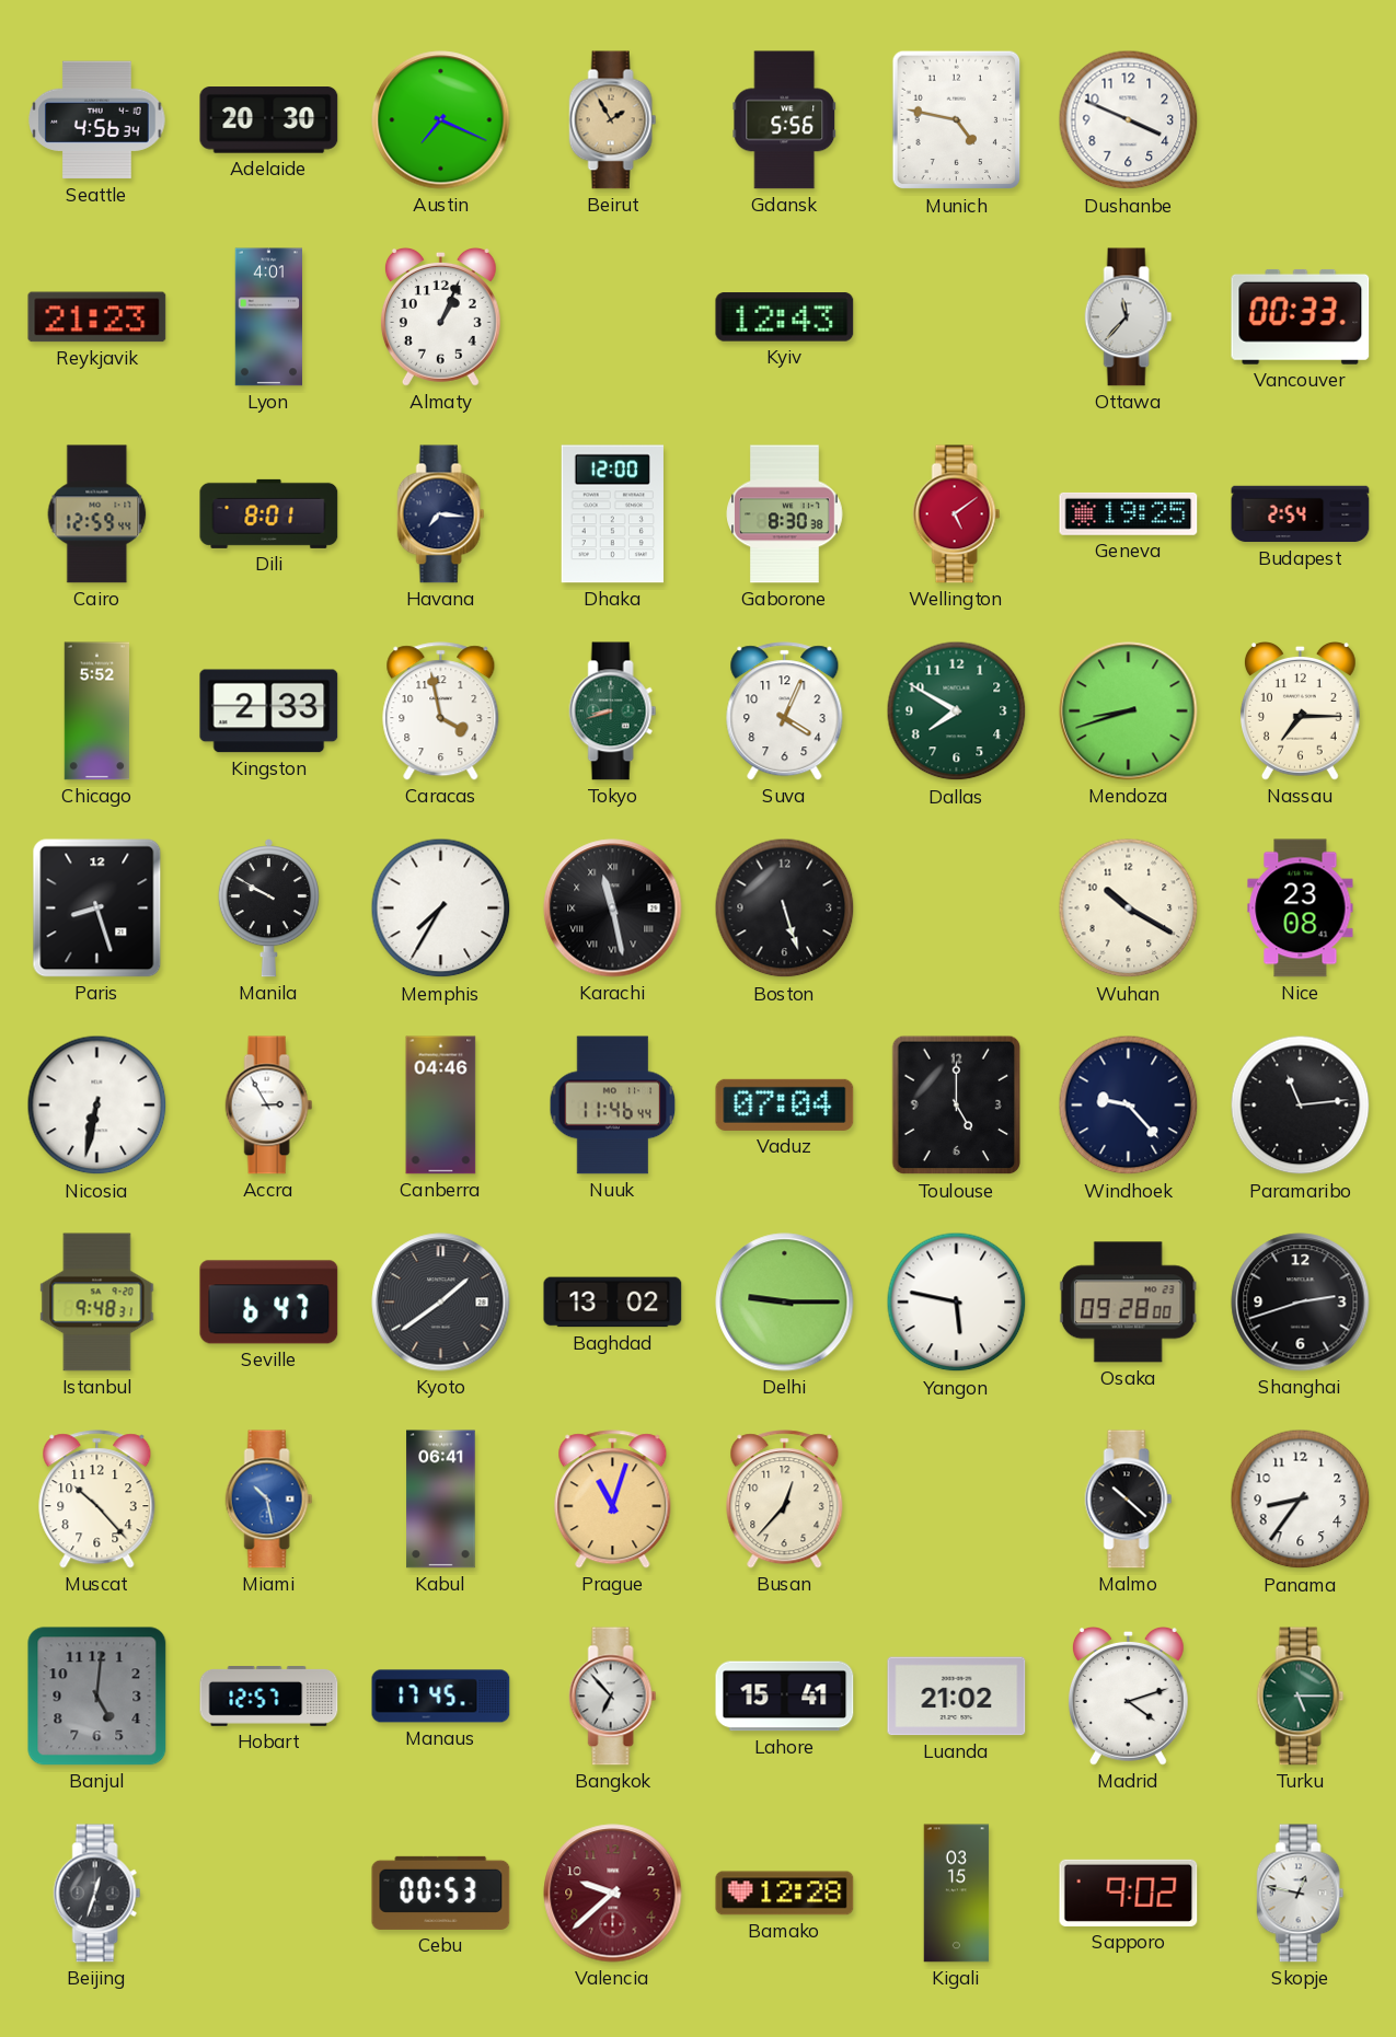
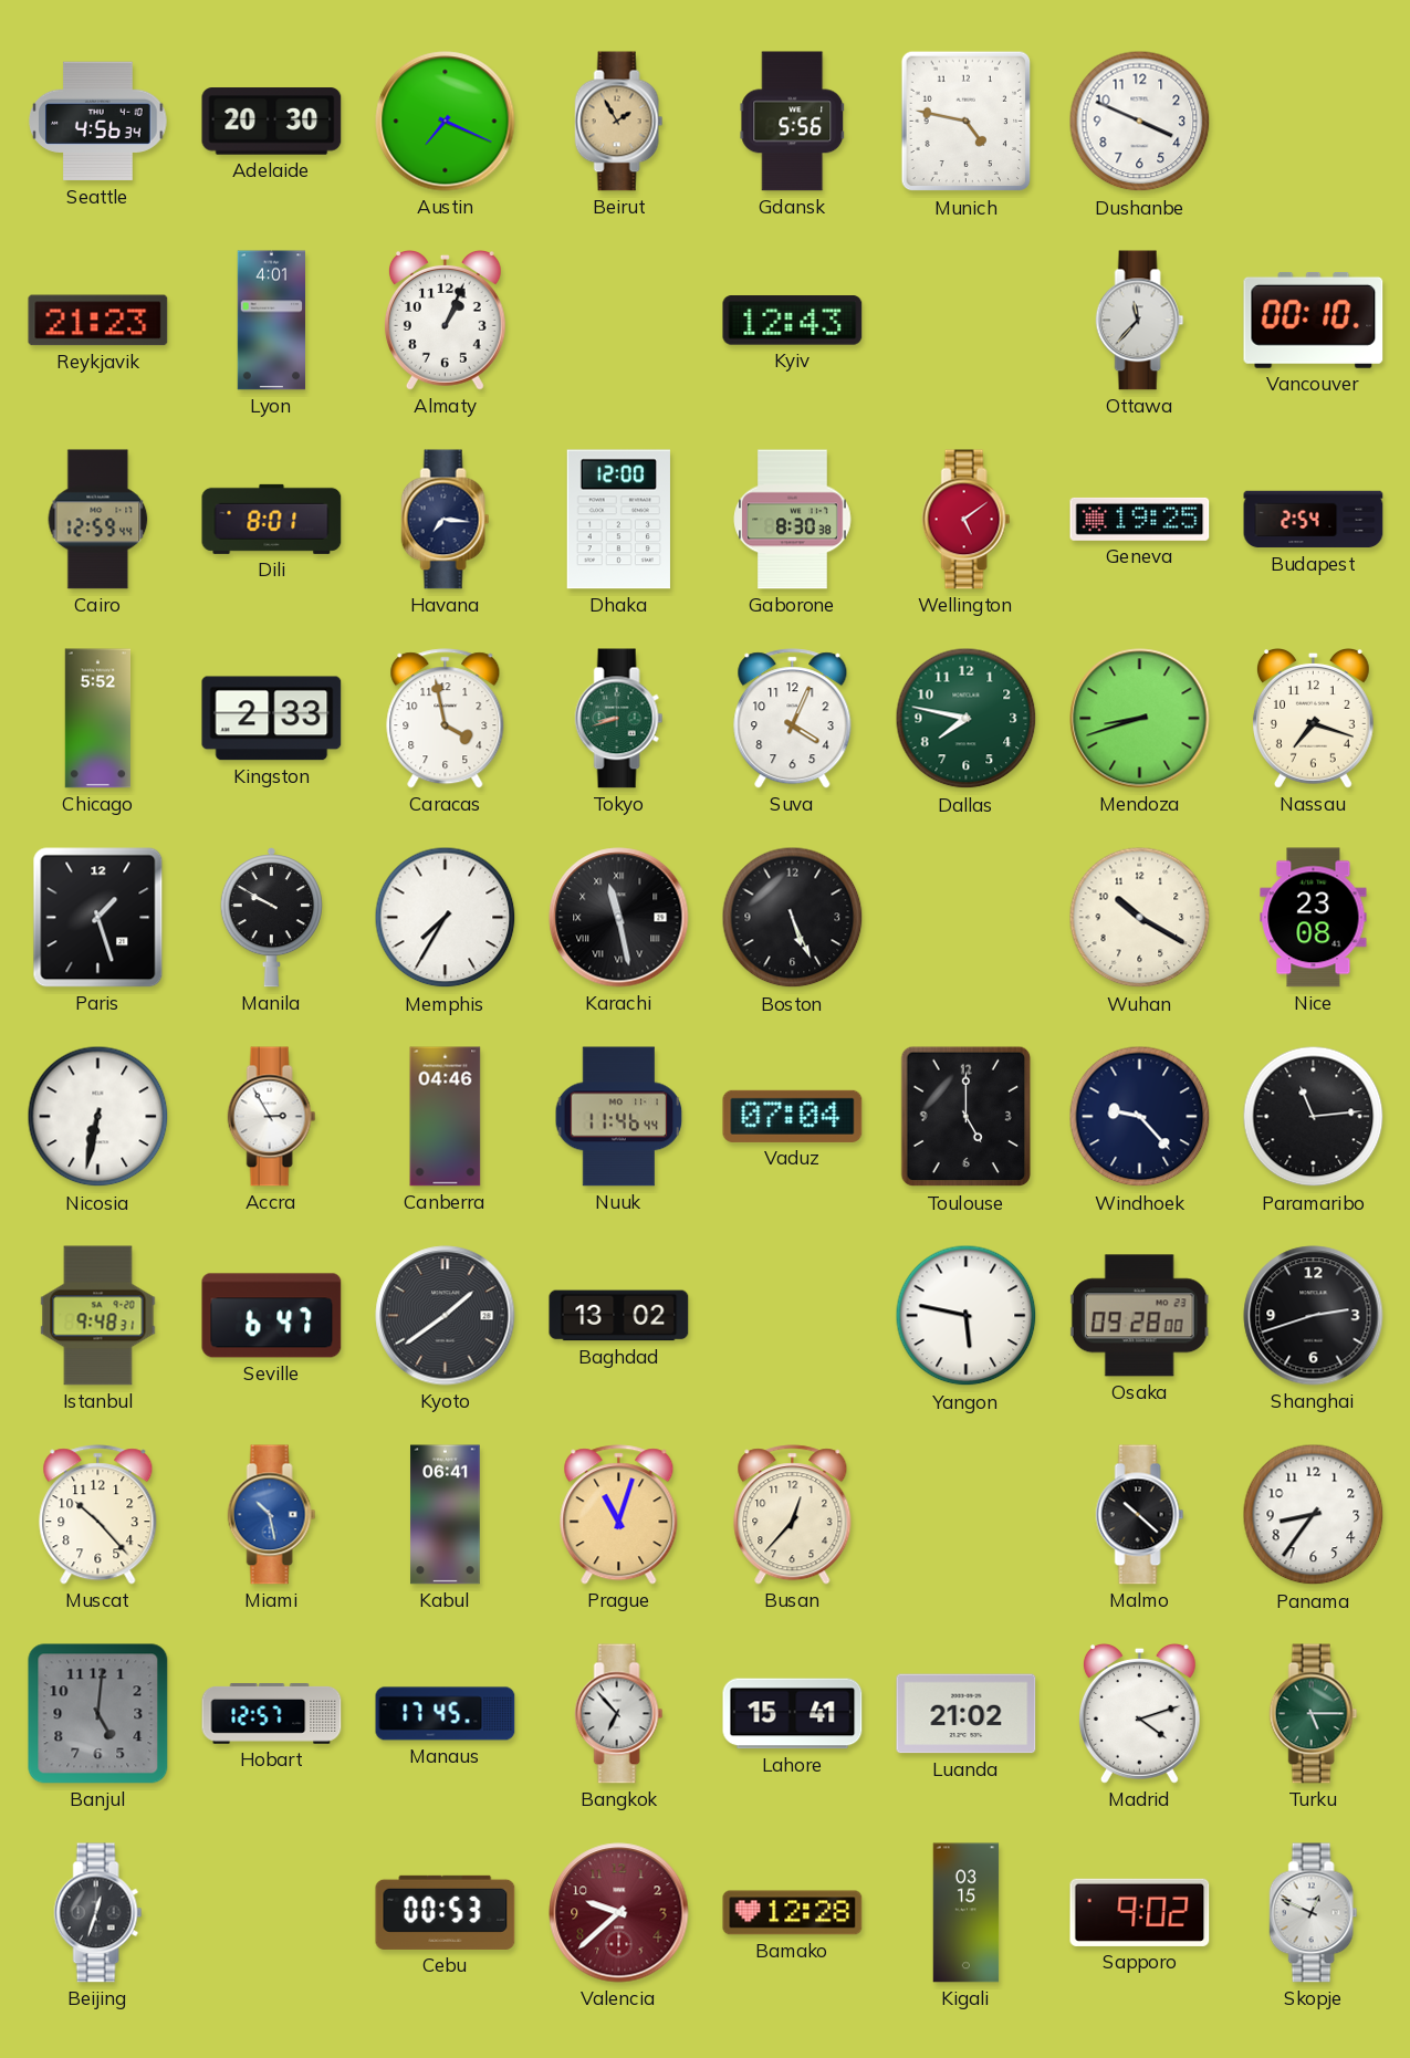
Vancouver: 00:33 -> 00:10
Dallas: 7:50 -> 7:47
Nassau: 7:15 -> 7:18
Paris: 8:27 -> 1:27
Boston: 5:27 -> 5:26
Delhi: 9:15 -> none
Skopje: 12:47 -> 12:49
